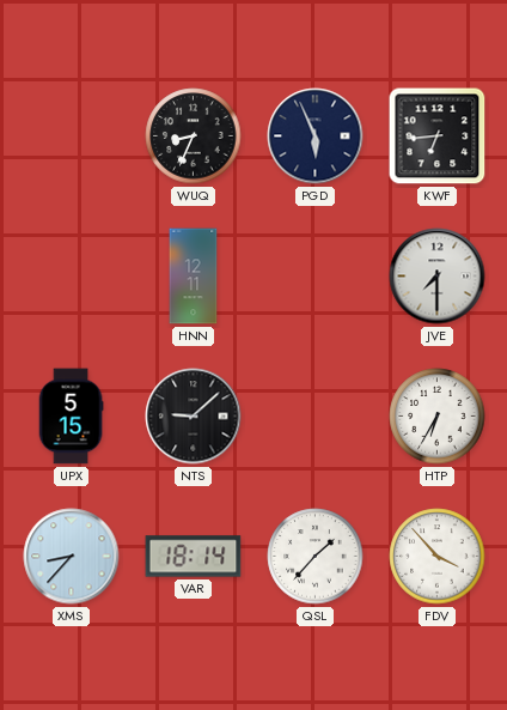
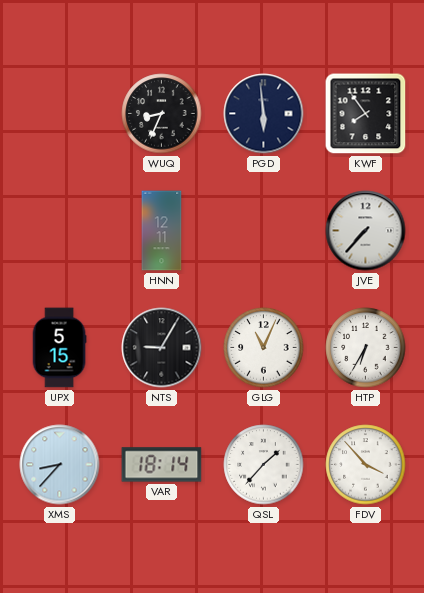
PGD: 5:56 -> 5:59
KWF: 6:44 -> 7:54
JVE: 7:30 -> 7:37
NTS: 9:08 -> 9:05
GLG: none -> 11:04
